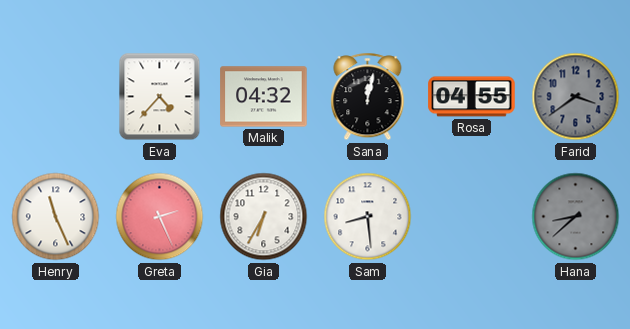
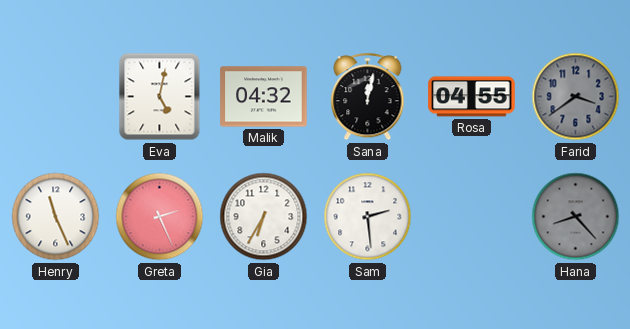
Eva: 4:37 -> 5:02
Sam: 8:29 -> 2:29
Hana: 8:38 -> 8:23
